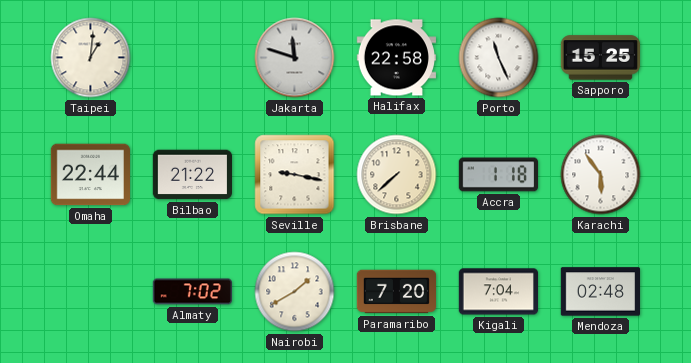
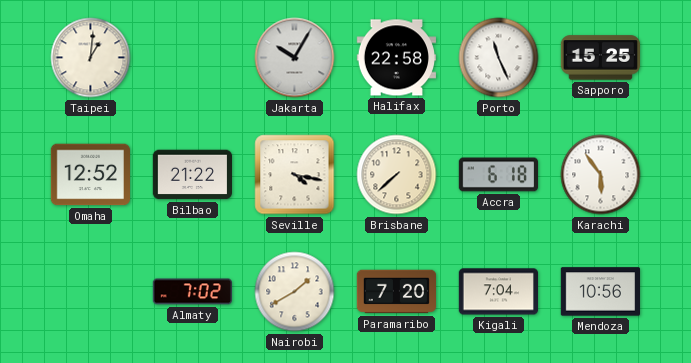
Jakarta: 11:48 -> 10:05
Omaha: 22:44 -> 12:52
Seville: 9:17 -> 4:17
Accra: 1:18 -> 6:18
Mendoza: 02:48 -> 10:56
